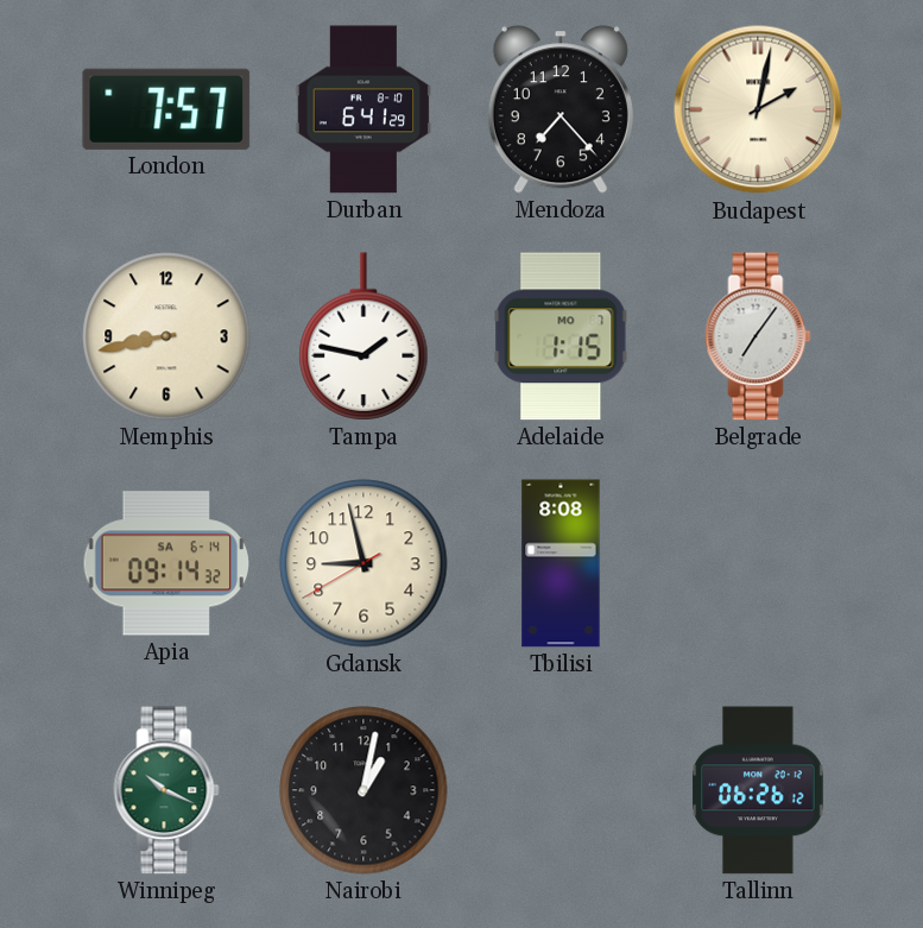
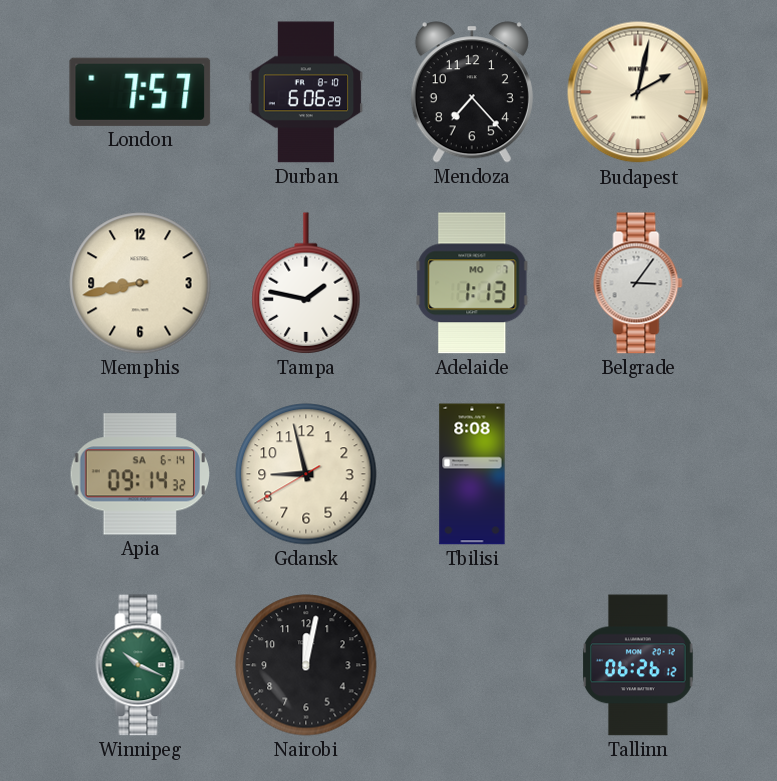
Durban: 6:41 -> 6:06
Adelaide: 1:15 -> 1:13
Belgrade: 7:06 -> 3:06
Nairobi: 1:02 -> 12:02
